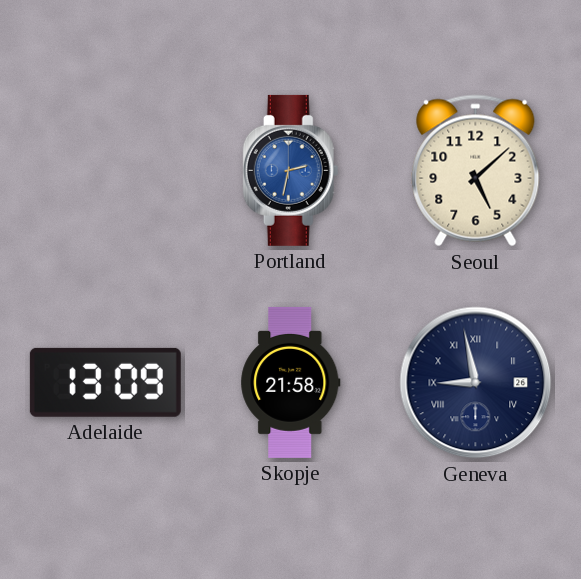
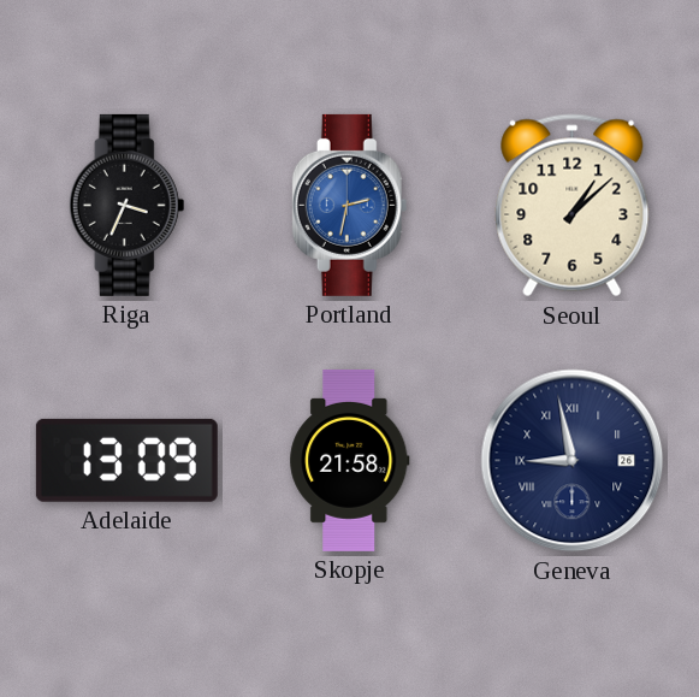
Riga: none -> 3:34
Seoul: 5:08 -> 1:08
